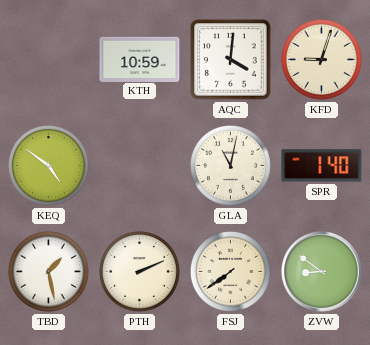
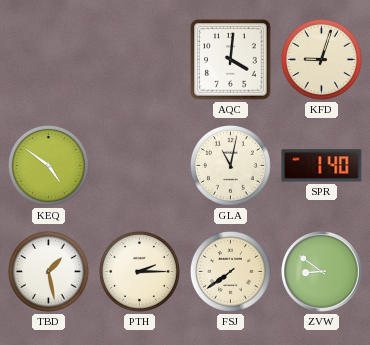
KTH: 10:59 -> none
PTH: 2:11 -> 2:15
